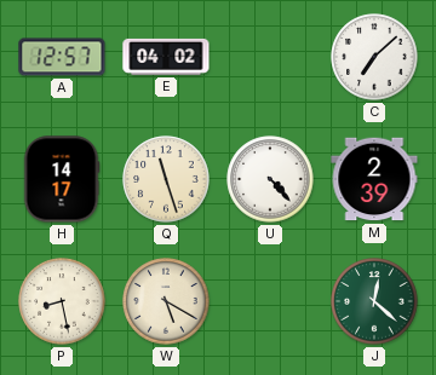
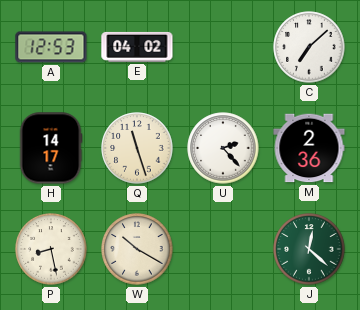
A: 12:57 -> 12:53
U: 4:23 -> 2:23
M: 2:39 -> 2:36
W: 5:20 -> 10:20
